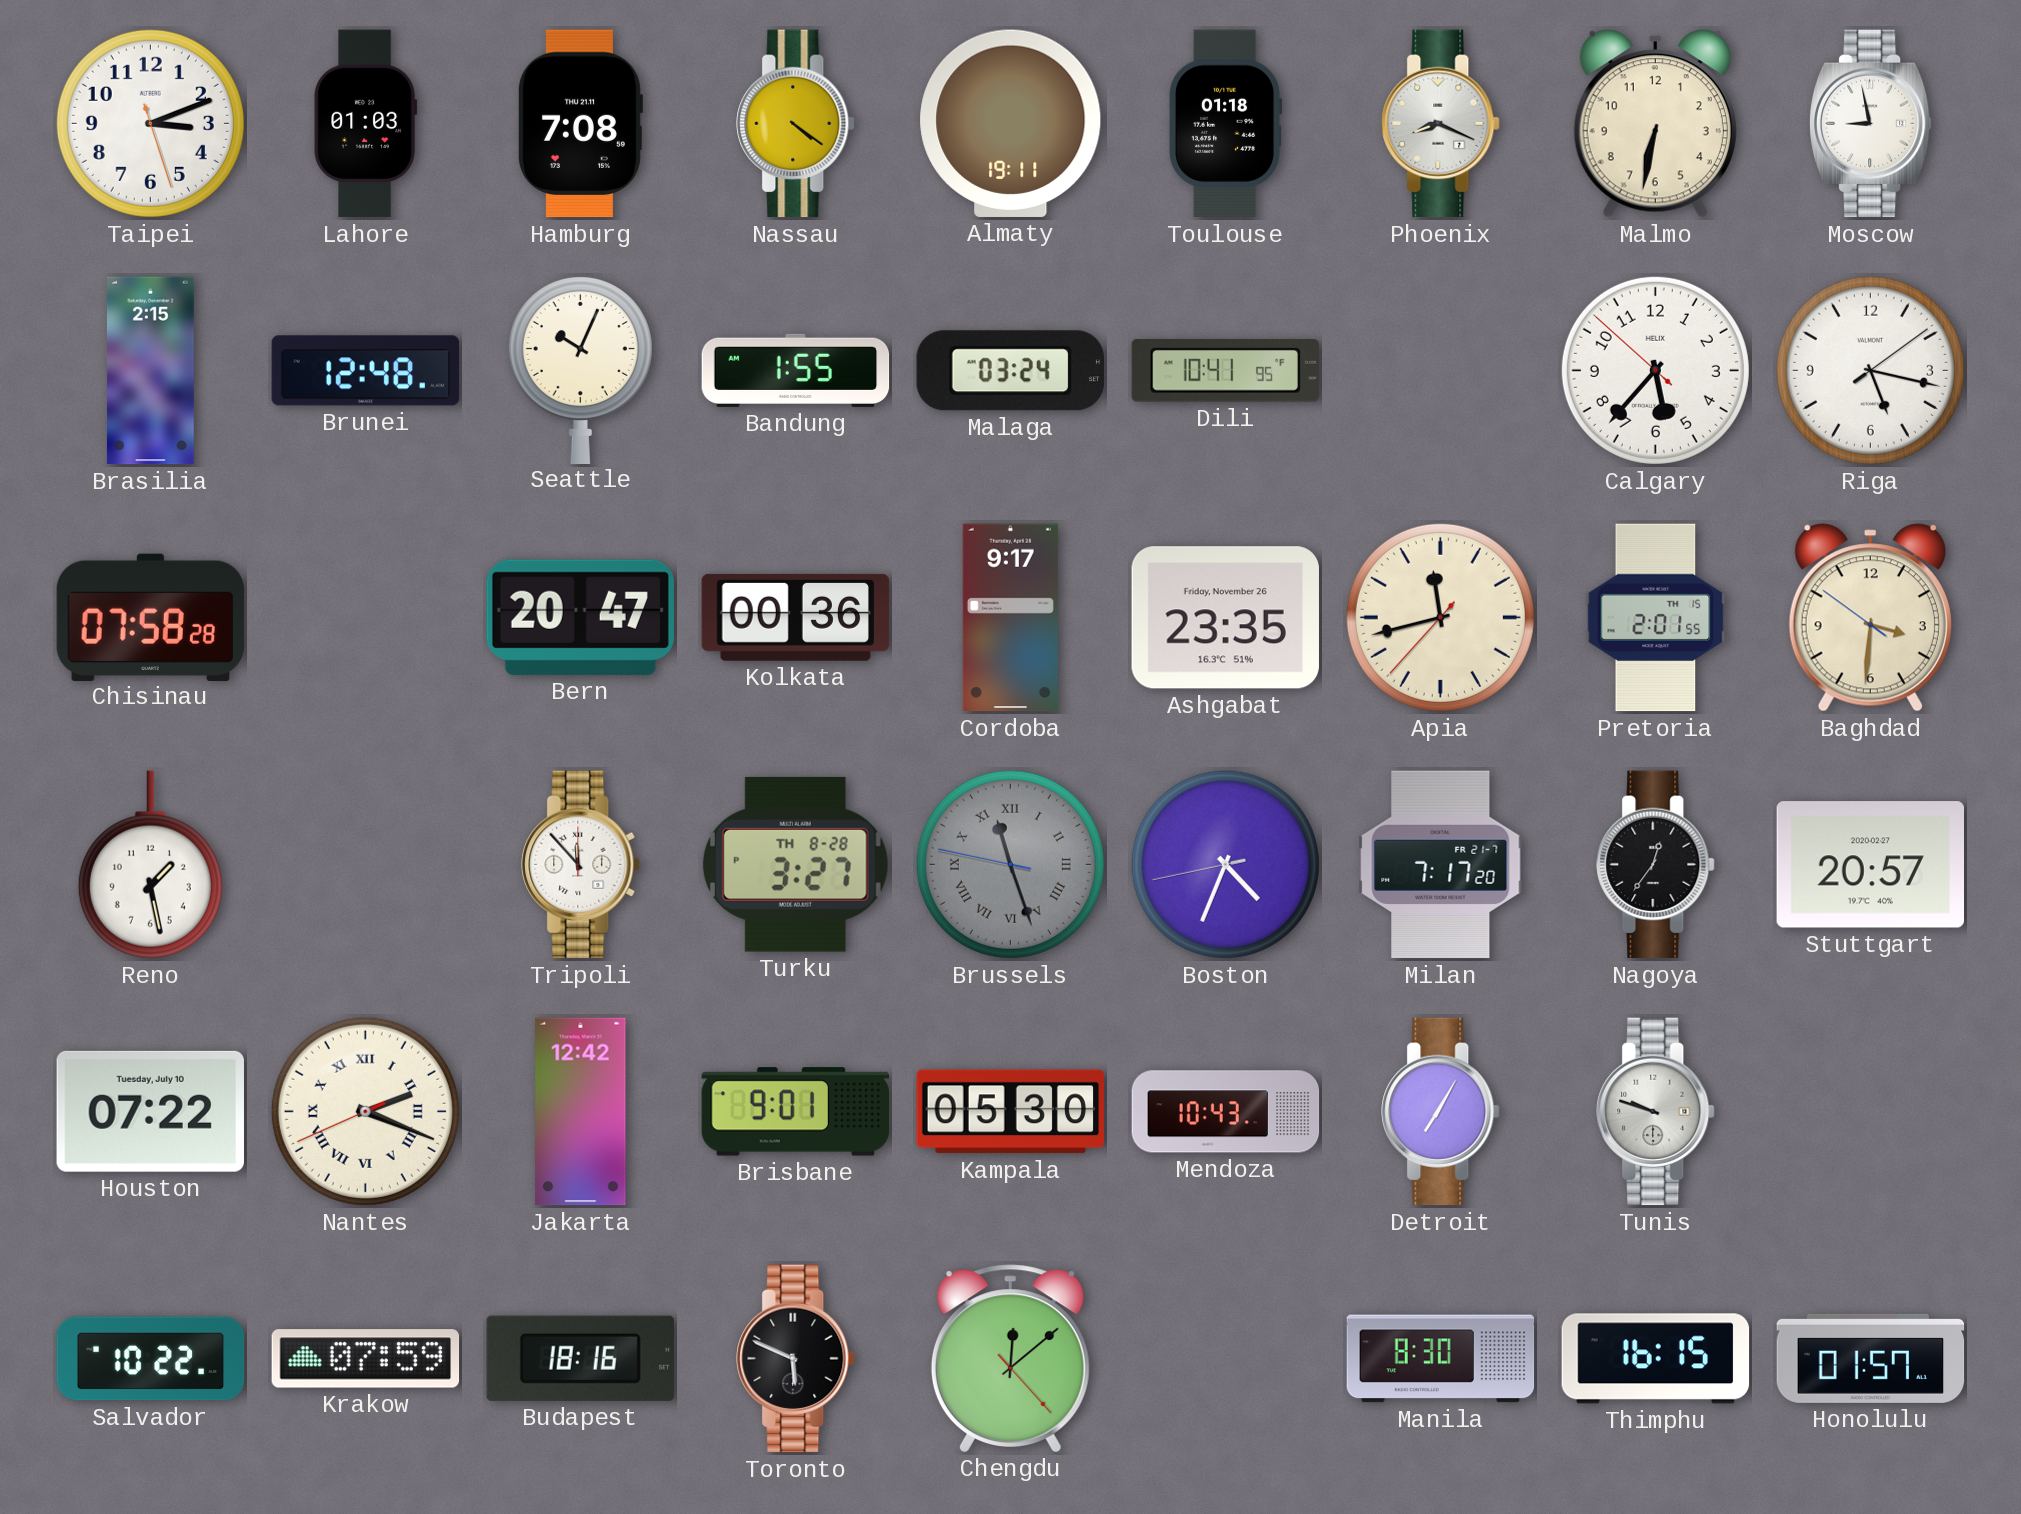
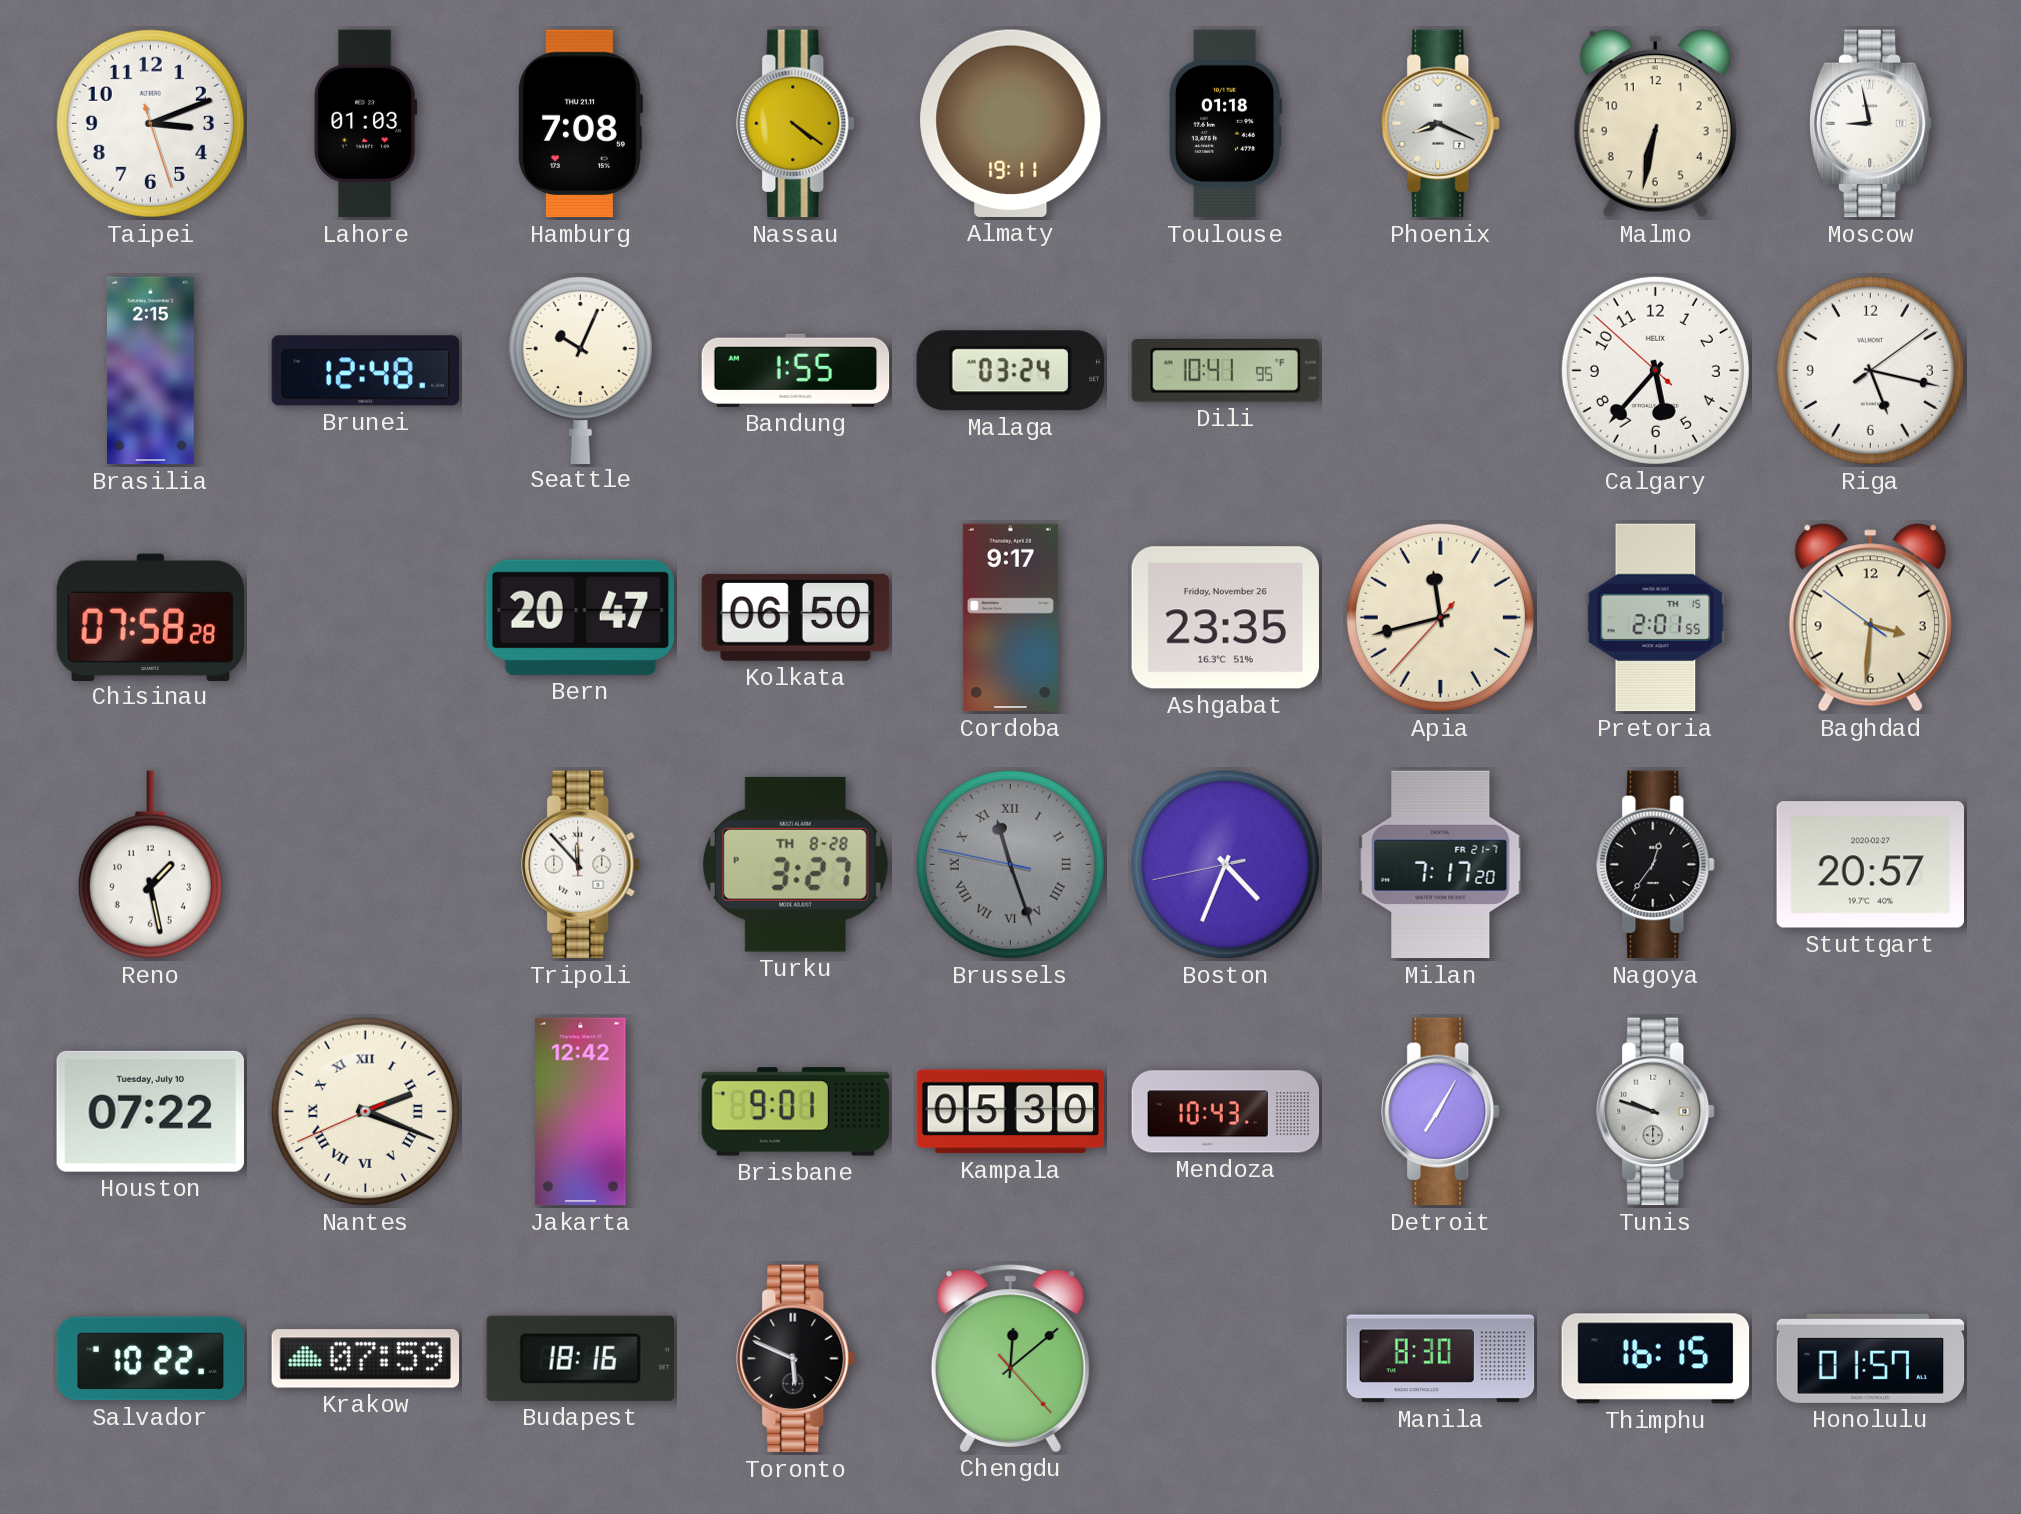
Kolkata: 00:36 -> 06:50
